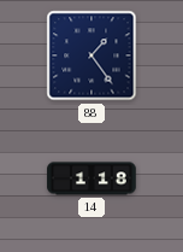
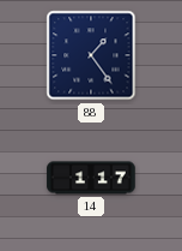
14: 1:18 -> 1:17
